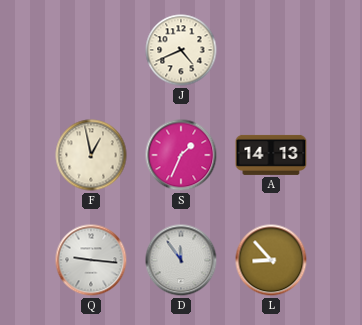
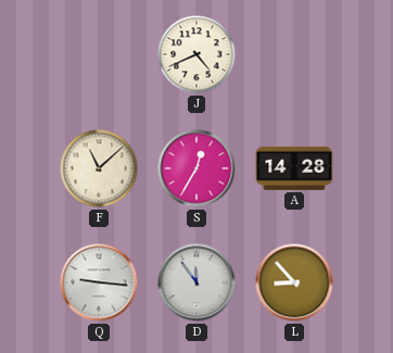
F: 12:58 -> 11:08
S: 1:34 -> 12:35
A: 14:13 -> 14:28
